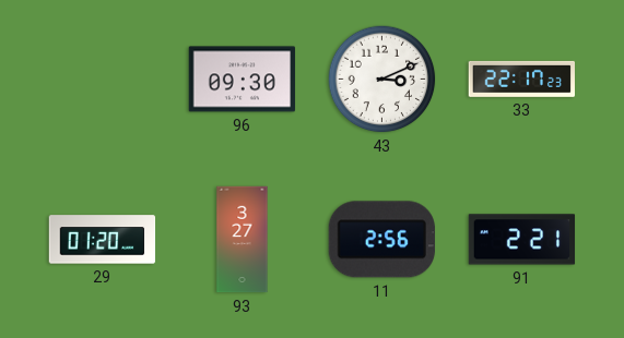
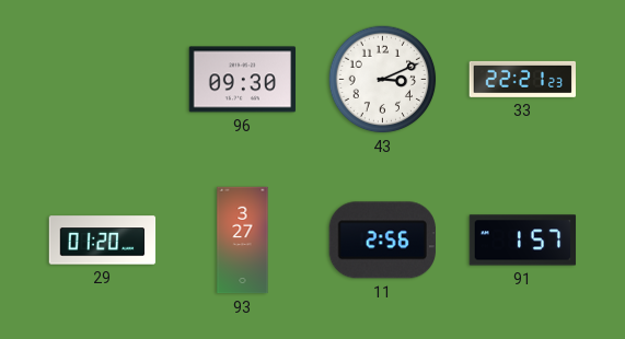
33: 22:17 -> 22:21
91: 2:21 -> 1:57
